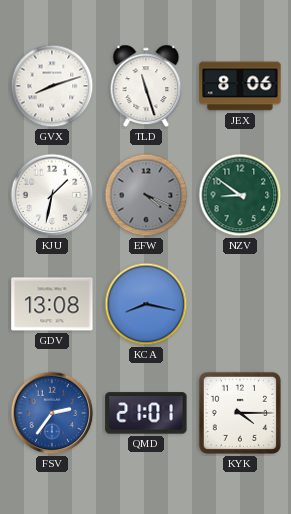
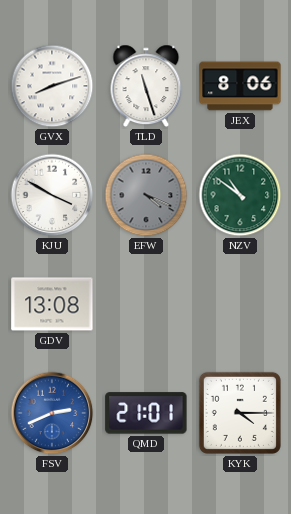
KJU: 1:32 -> 3:50
NZV: 8:51 -> 10:51
KCA: 8:17 -> none
FSV: 2:36 -> 2:41
